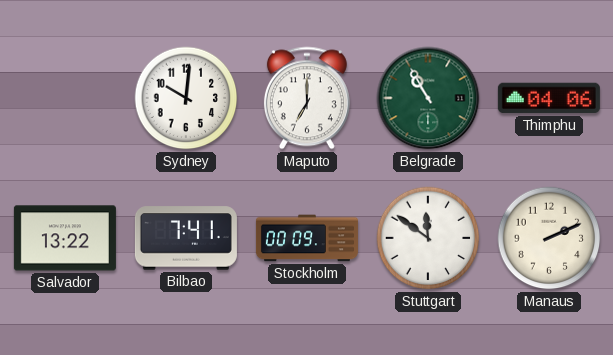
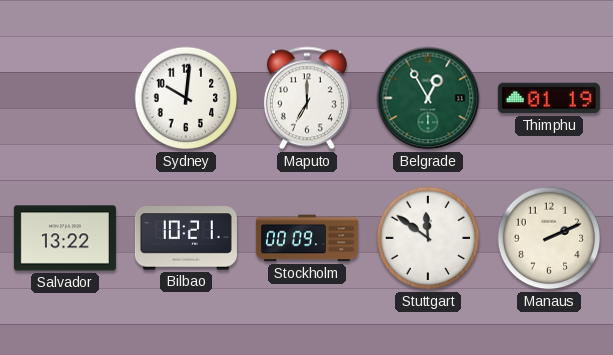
Belgrade: 10:55 -> 12:55
Thimphu: 04:06 -> 01:19
Bilbao: 7:41 -> 10:21
